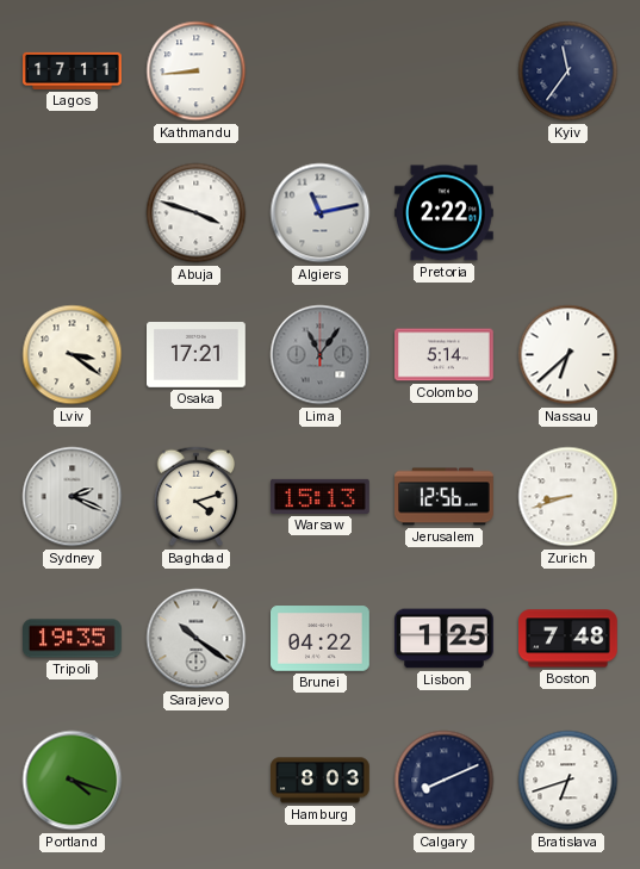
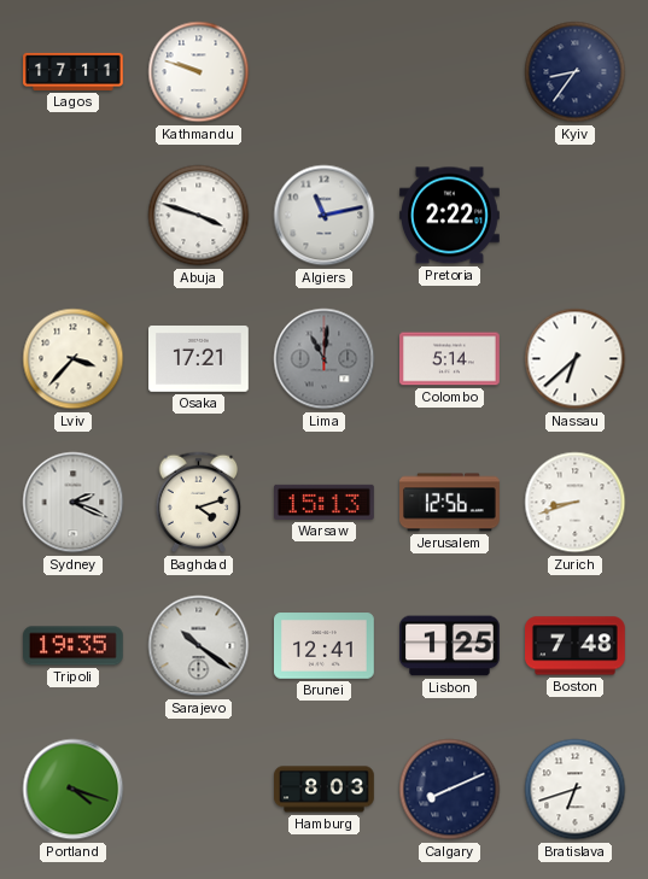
Kathmandu: 8:44 -> 9:48
Kyiv: 11:36 -> 8:36
Lviv: 3:21 -> 3:37
Lima: 11:06 -> 11:01
Brunei: 04:22 -> 12:41
